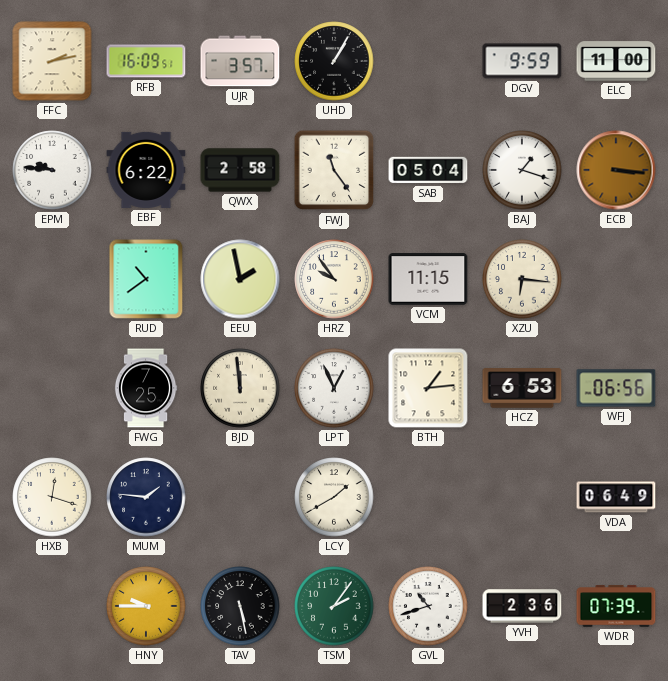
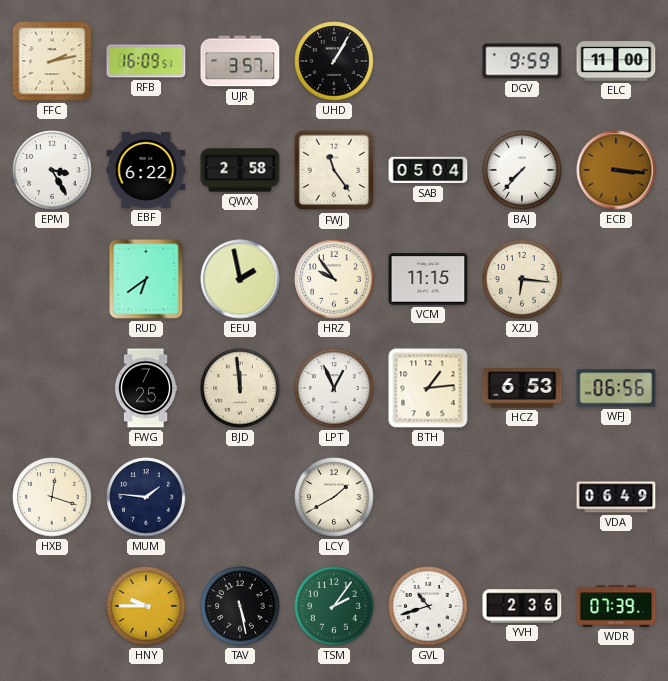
EPM: 9:46 -> 3:25
BAJ: 1:18 -> 7:37
RUD: 10:39 -> 6:39
